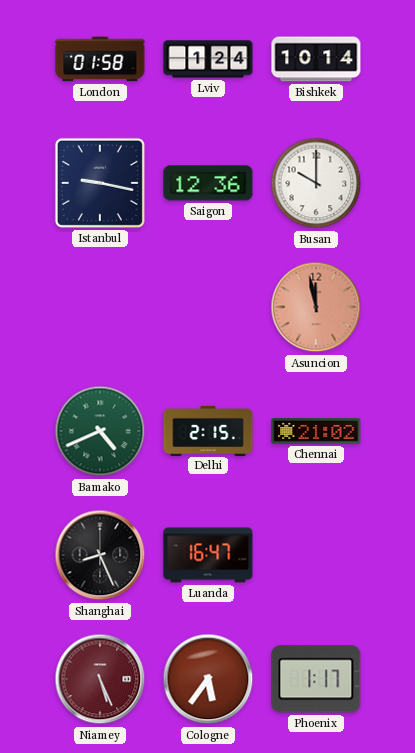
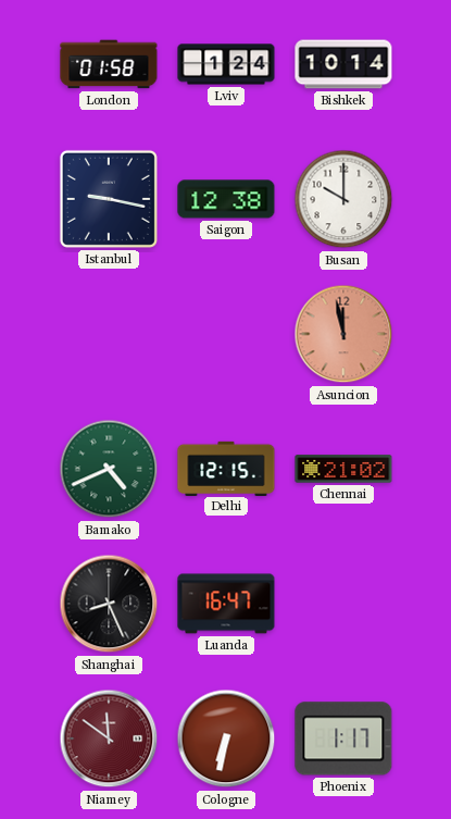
Saigon: 12:36 -> 12:38
Delhi: 2:15 -> 12:15
Niamey: 5:26 -> 11:51
Cologne: 5:36 -> 6:32
